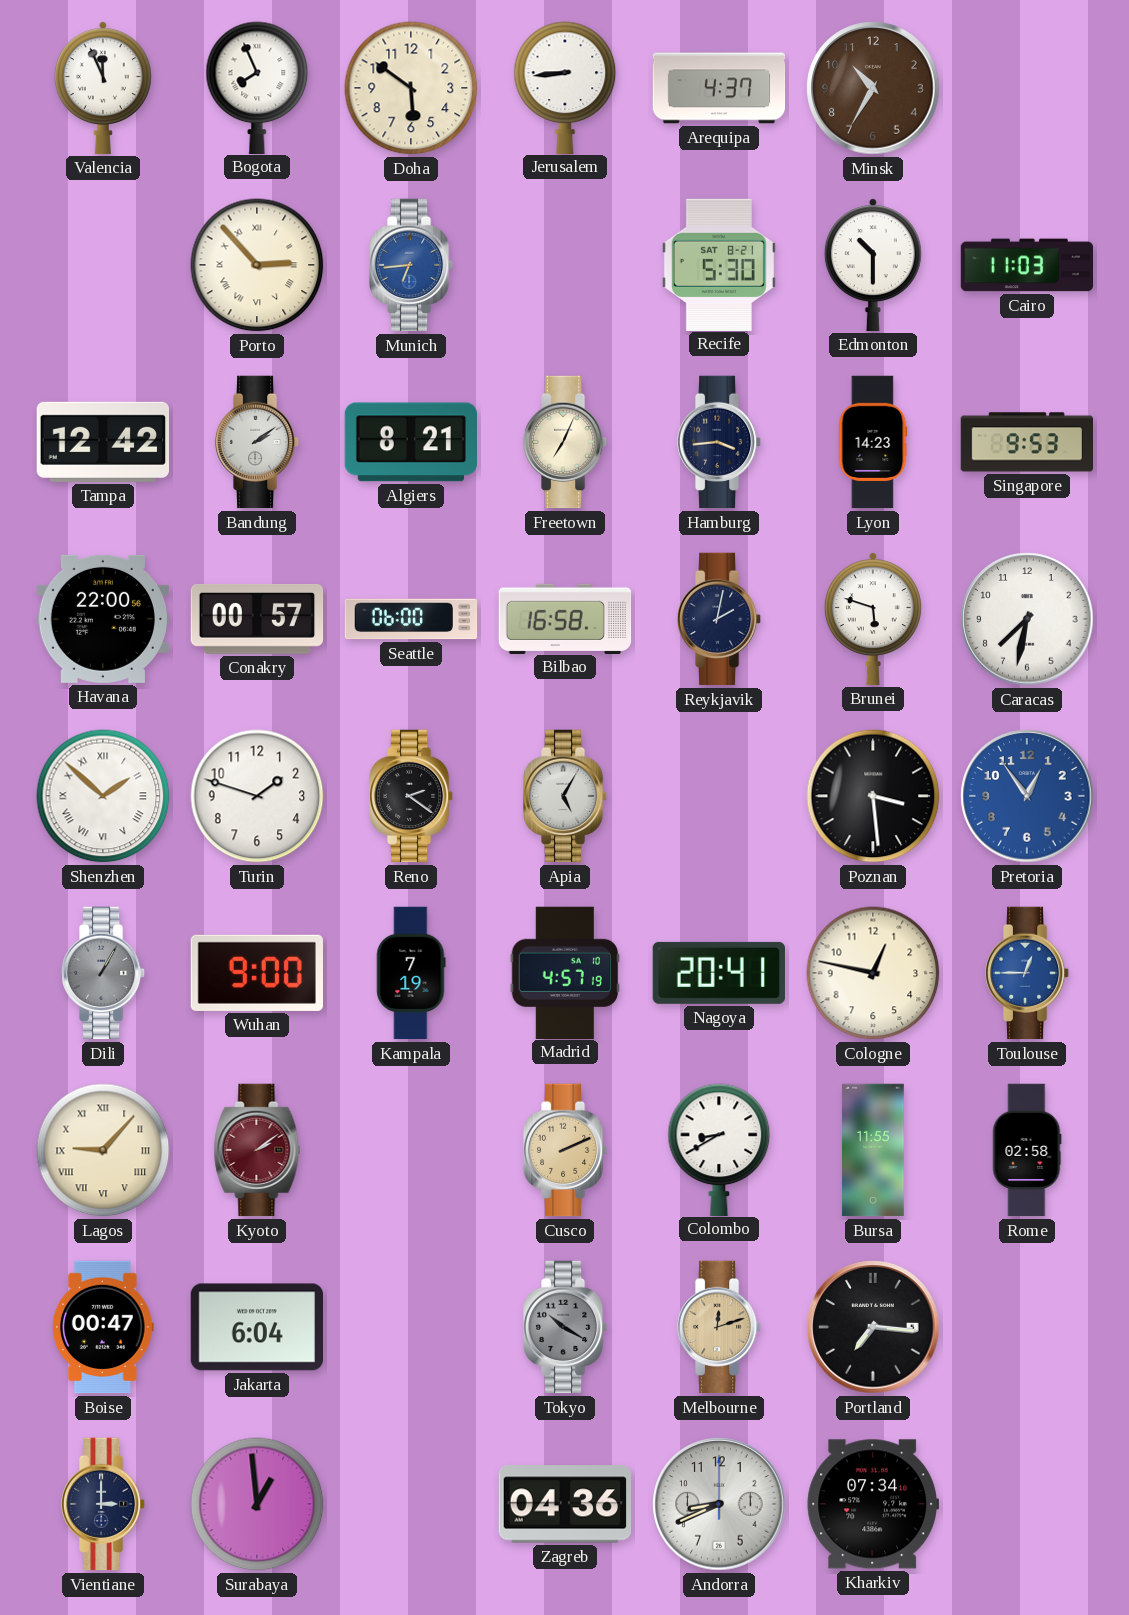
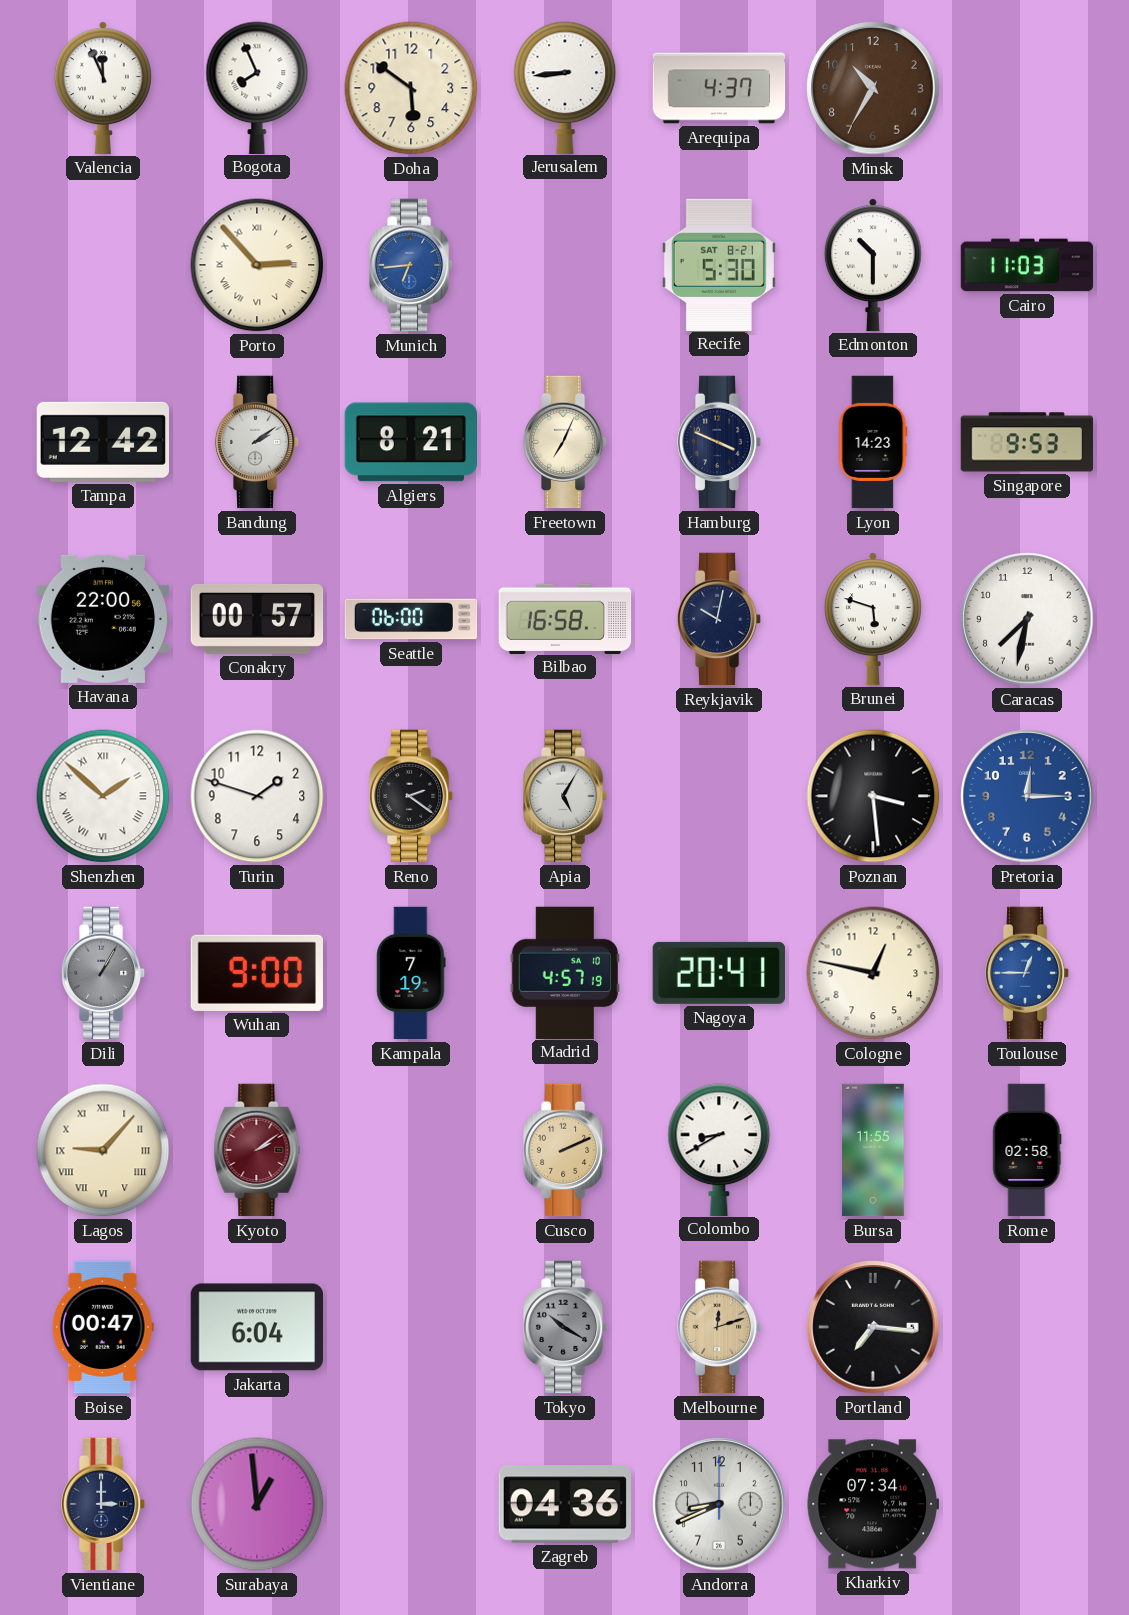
Hamburg: 3:44 -> 3:49
Reykjavik: 2:02 -> 10:02
Pretoria: 12:54 -> 12:15
